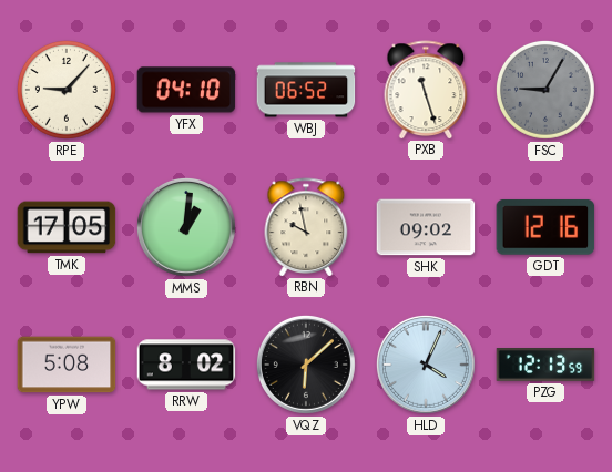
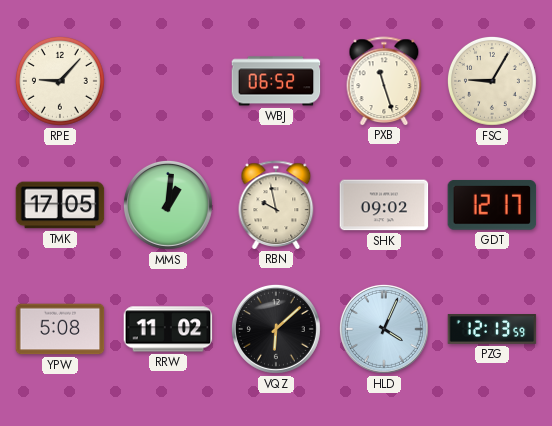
YFX: 04:10 -> none
FSC dial: grey -> cream
GDT: 12:16 -> 12:17
RRW: 8:02 -> 11:02
